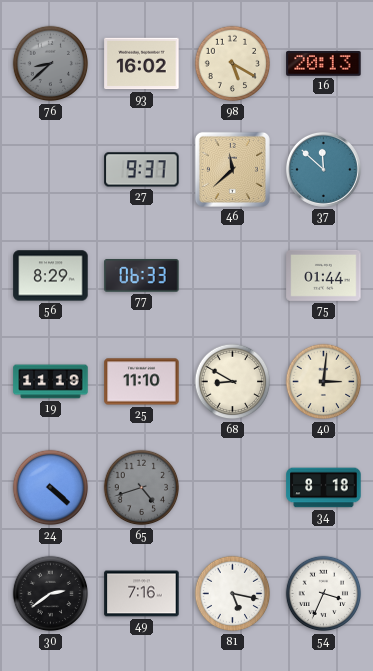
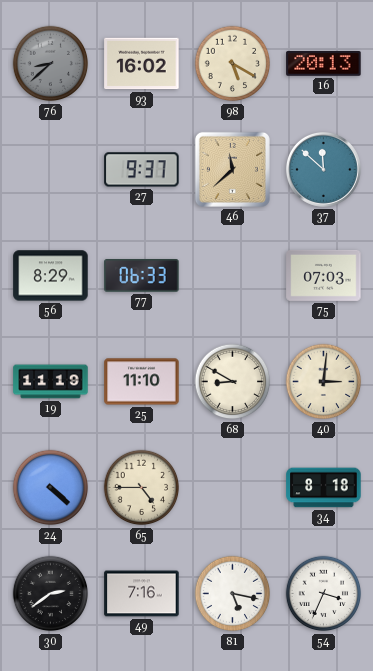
75: 01:44 -> 07:03
65: 4:42 -> 4:45
65 dial: grey -> cream
